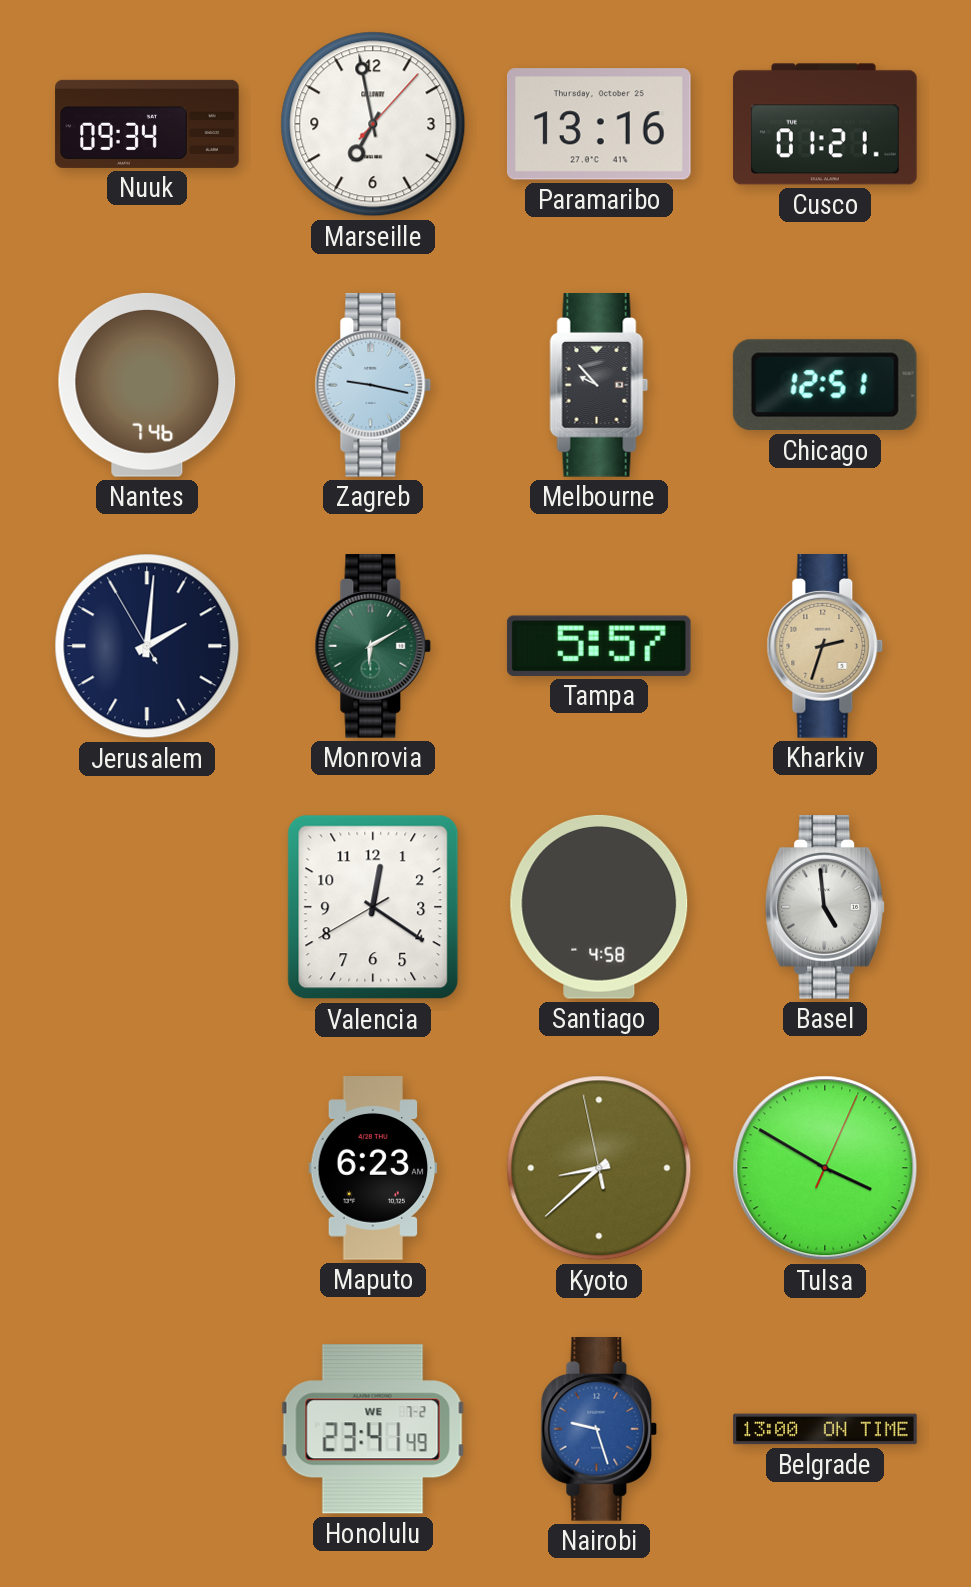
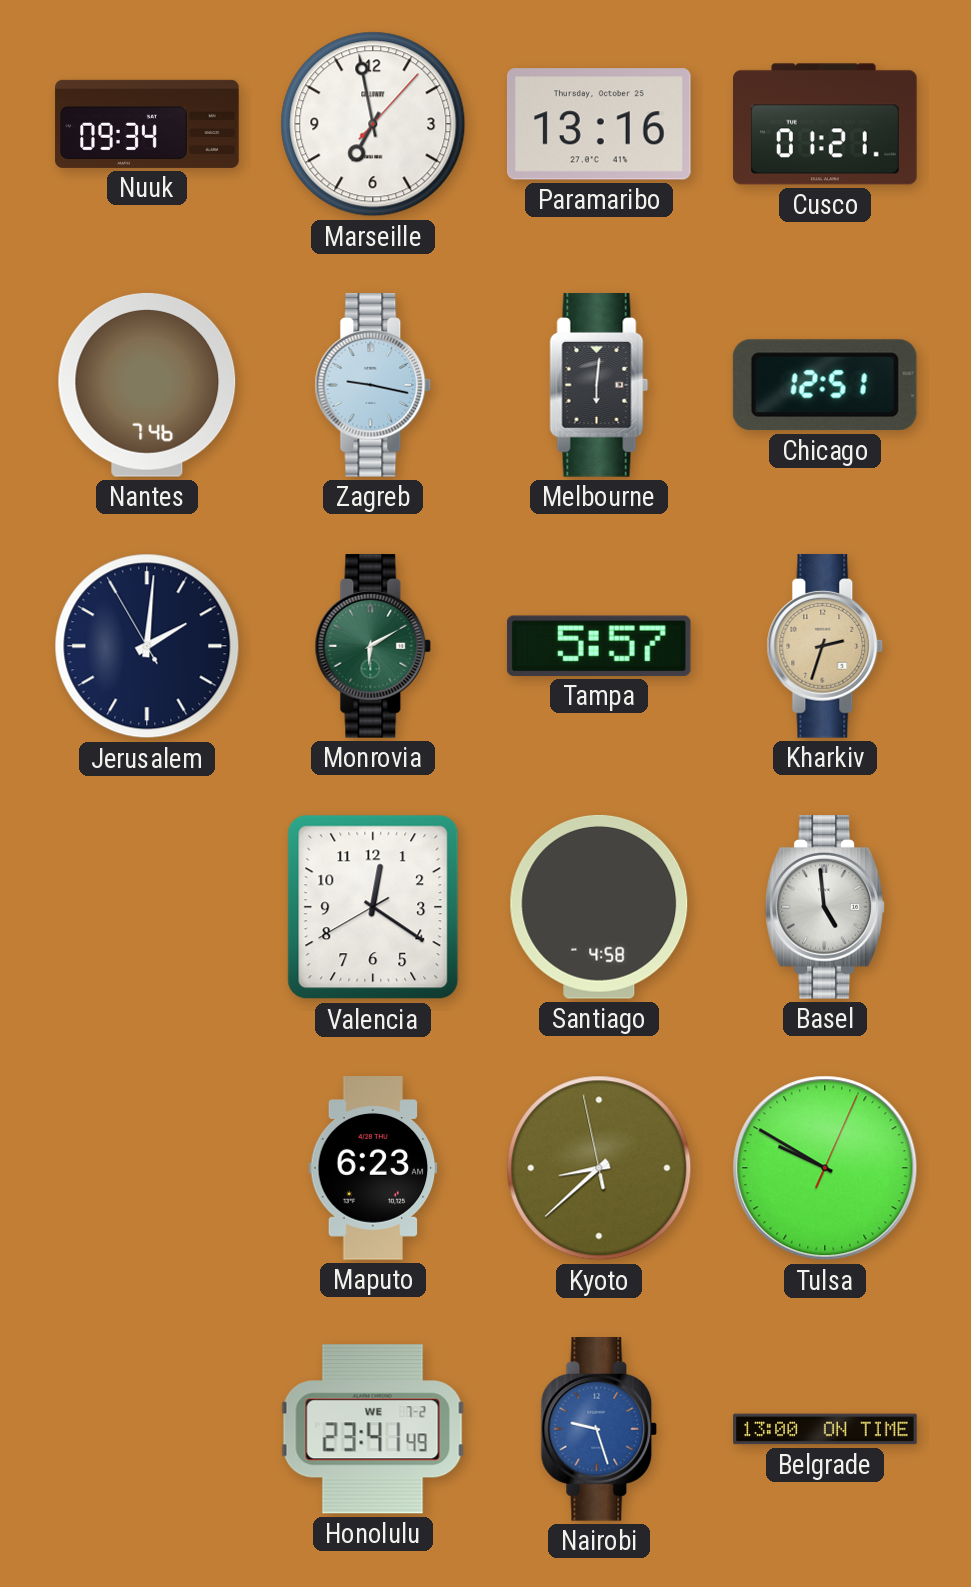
Melbourne: 9:53 -> 6:01
Tulsa: 3:50 -> 9:50
